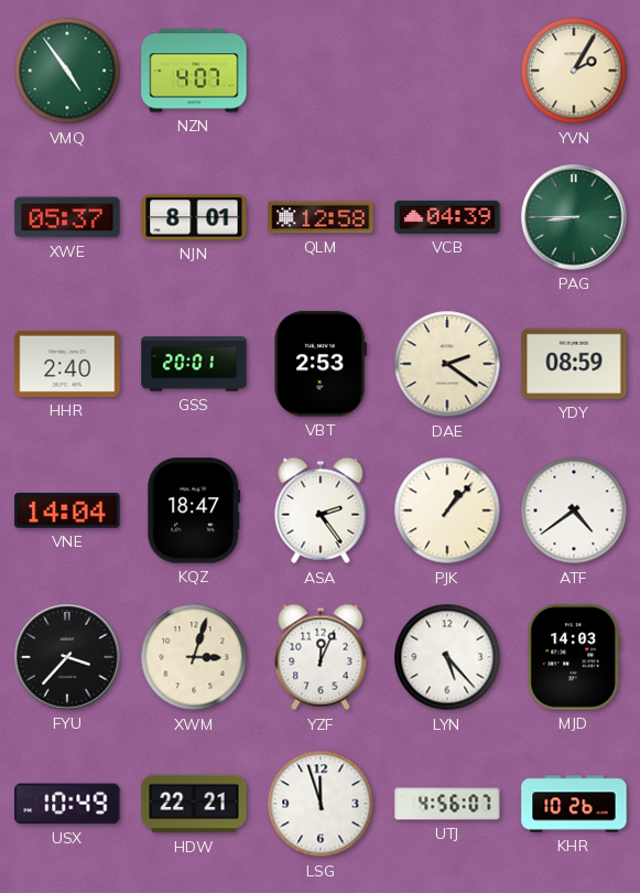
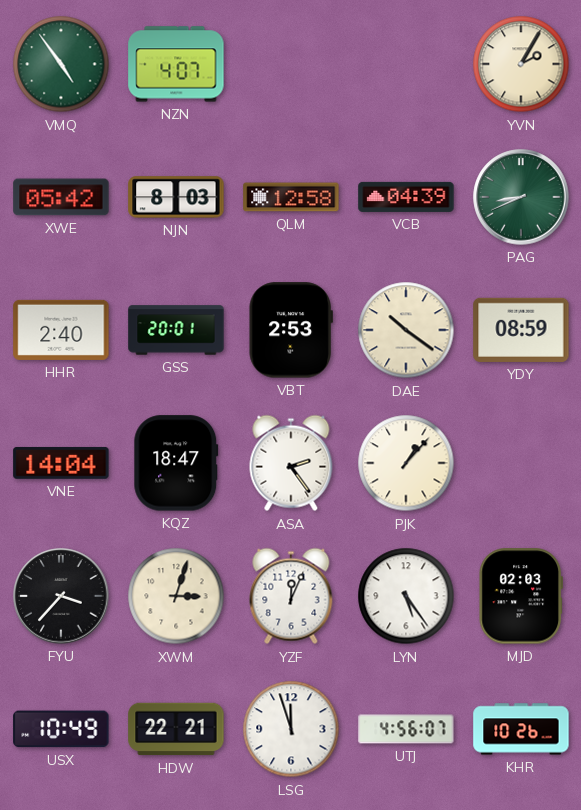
XWE: 05:37 -> 05:42
NJN: 8:01 -> 8:03
PAG: 8:45 -> 8:41
DAE: 2:21 -> 10:21
ATF: 4:39 -> none
LYN: 5:23 -> 5:24
MJD: 14:03 -> 02:03
